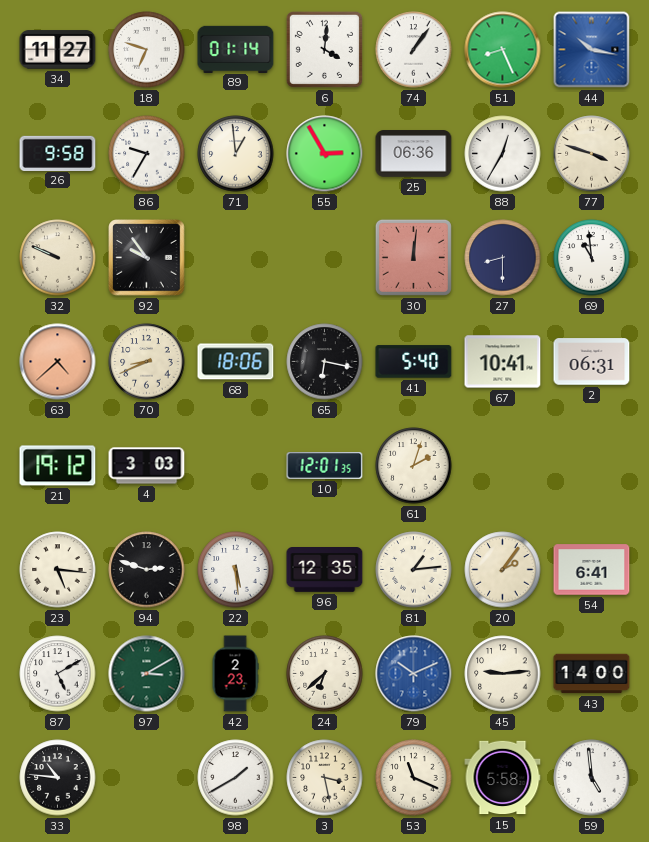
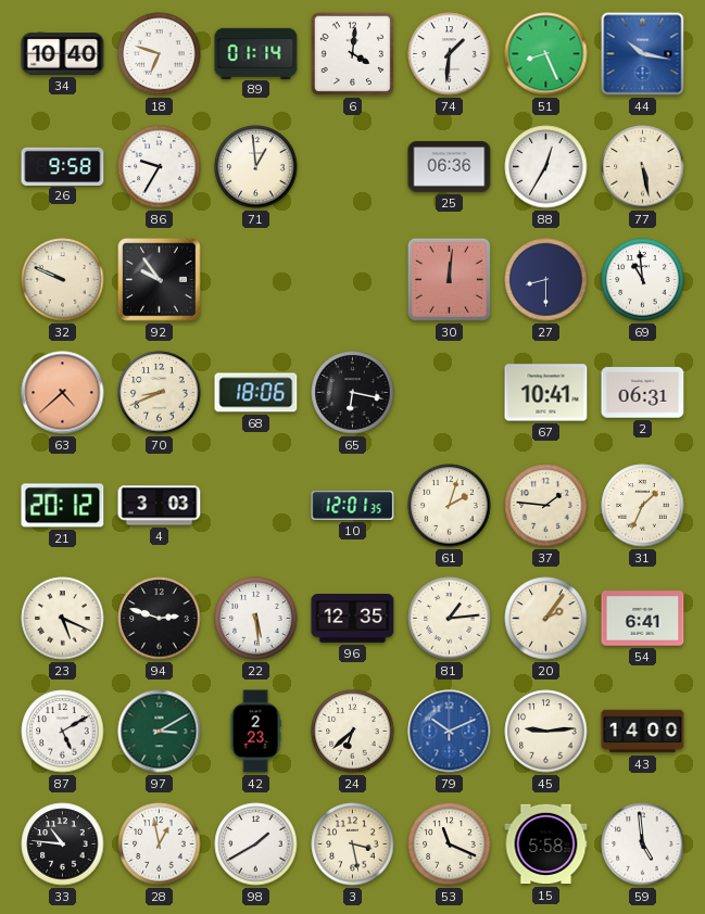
34: 11:27 -> 10:40
74: 1:06 -> 1:31
55: 2:55 -> none
77: 3:48 -> 5:28
41: 5:40 -> none
21: 19:12 -> 20:12
37: none -> 1:46
31: none -> 1:34
23: 5:16 -> 5:19
28: none -> 12:58
